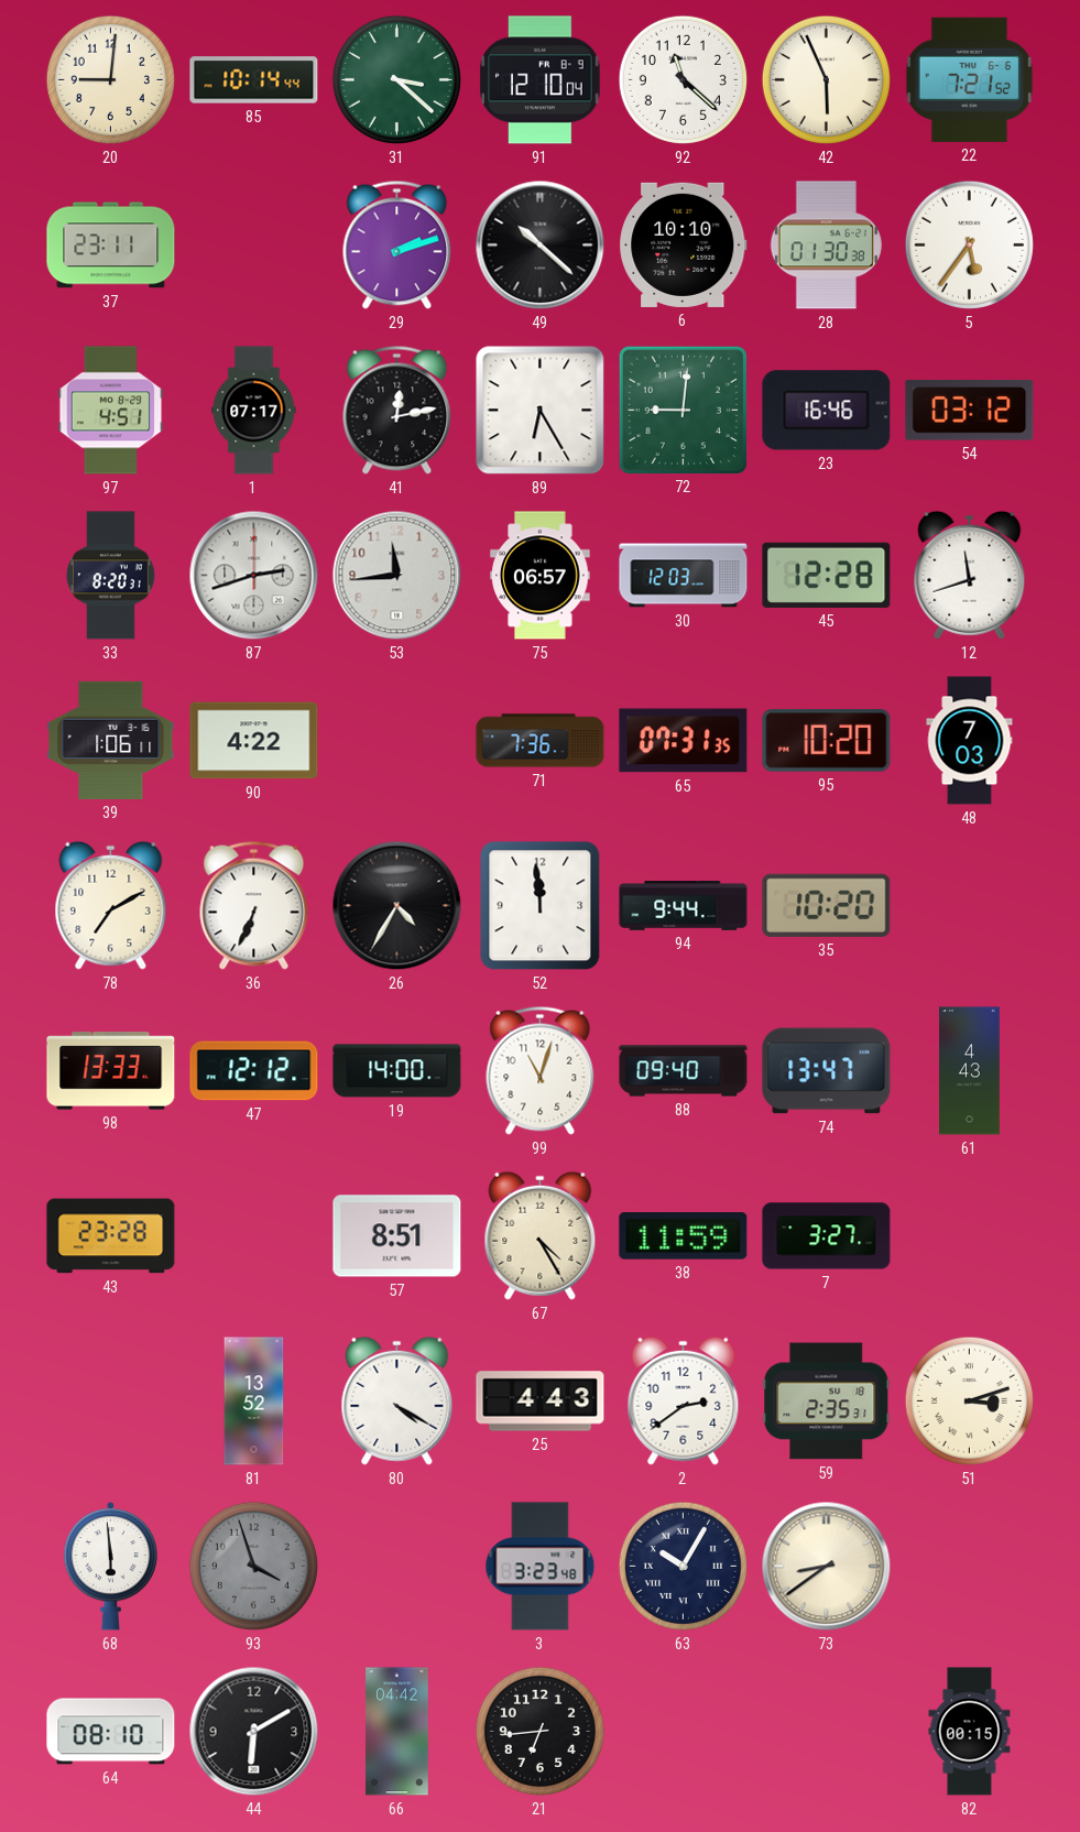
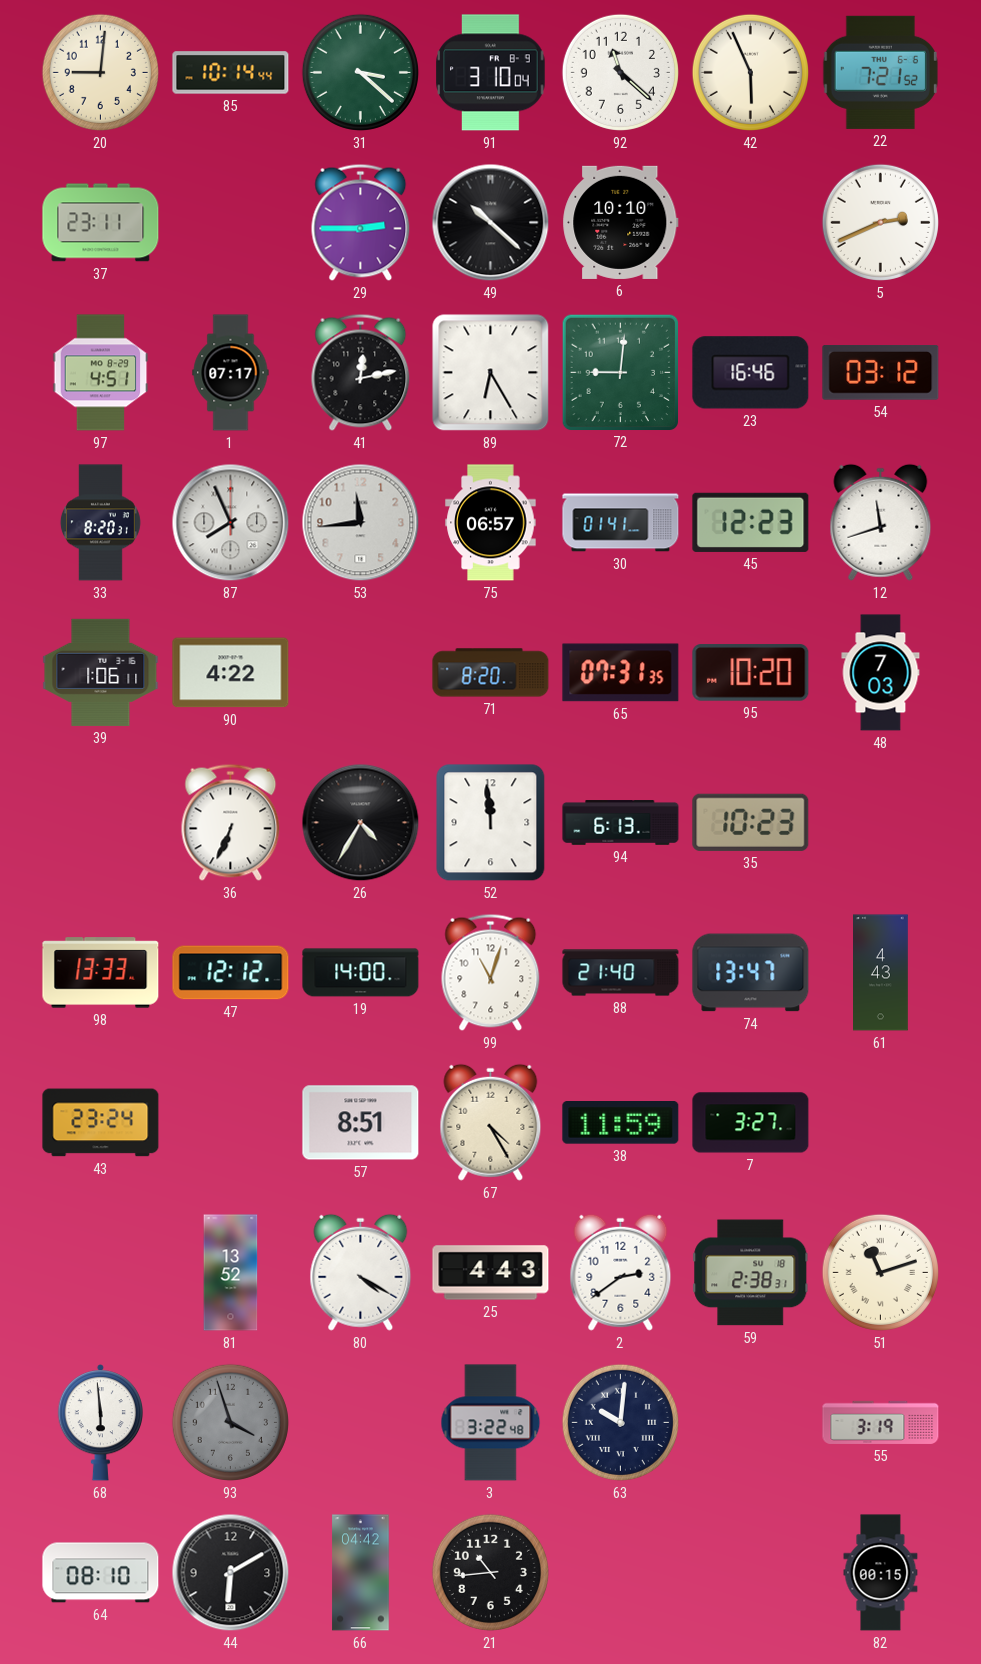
91: 12:10 -> 3:10
29: 2:12 -> 2:45
28: 01:30 -> none
5: 5:36 -> 2:41
87: 2:42 -> 7:56
30: 12:03 -> 01:41
45: 12:28 -> 12:23
71: 7:36 -> 8:20
78: 7:10 -> none
94: 9:44 -> 6:13
35: 10:20 -> 10:23
88: 09:40 -> 21:40
43: 23:28 -> 23:24
59: 2:35 -> 2:38
51: 3:12 -> 11:12
3: 3:23 -> 3:22
63: 10:05 -> 10:01
73: 8:39 -> none
55: none -> 3:19
21: 6:44 -> 10:44
